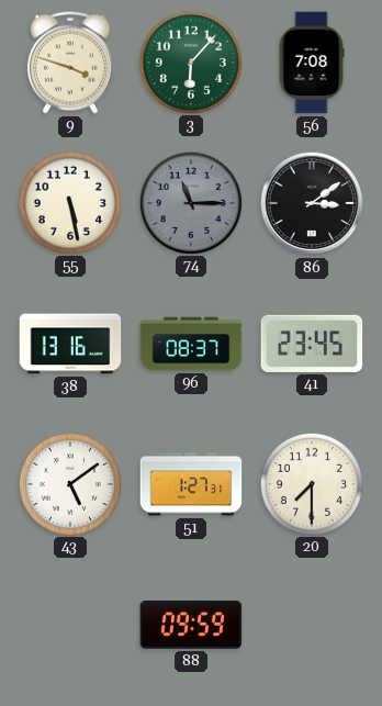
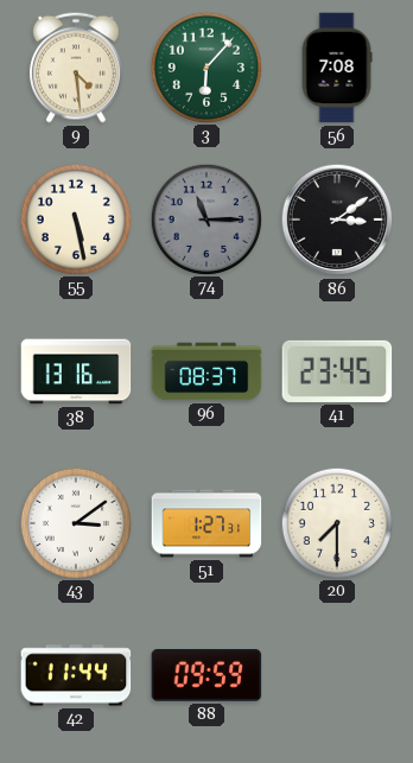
9: 3:48 -> 4:29
43: 5:09 -> 3:09
42: none -> 11:44
